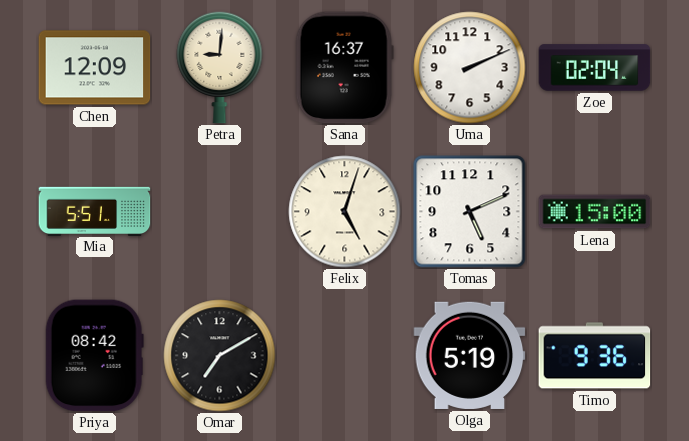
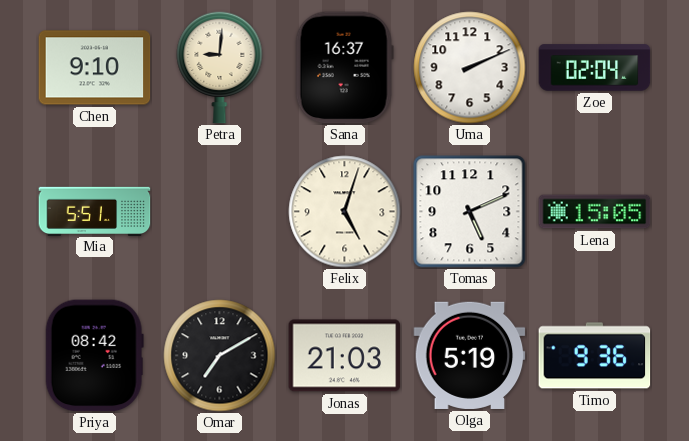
Chen: 12:09 -> 9:10
Lena: 15:00 -> 15:05
Jonas: none -> 21:03
